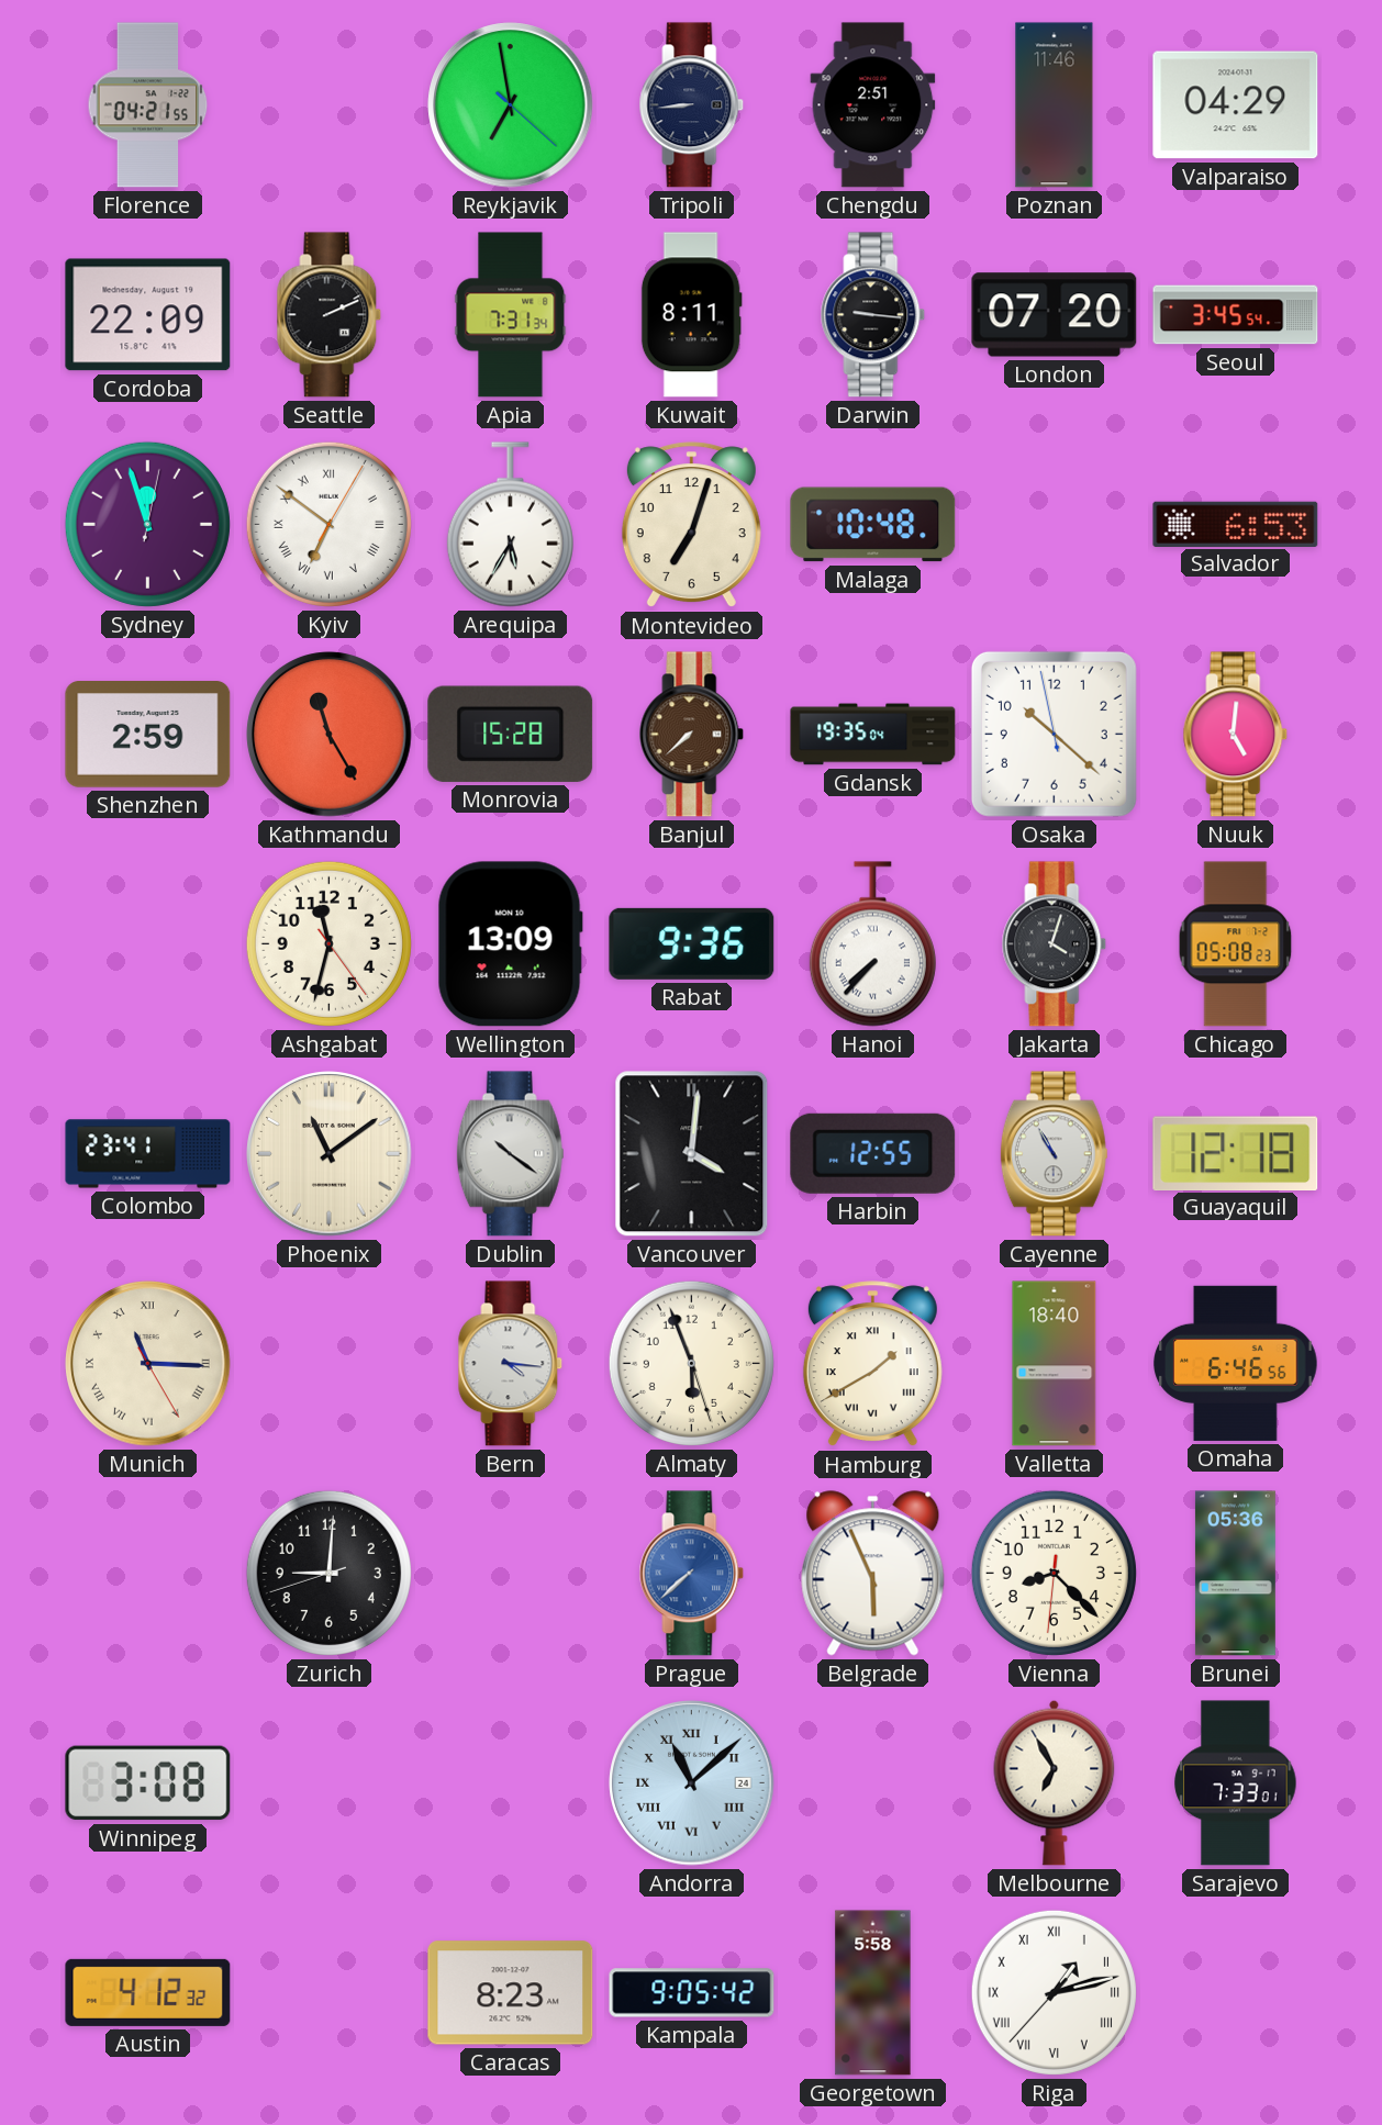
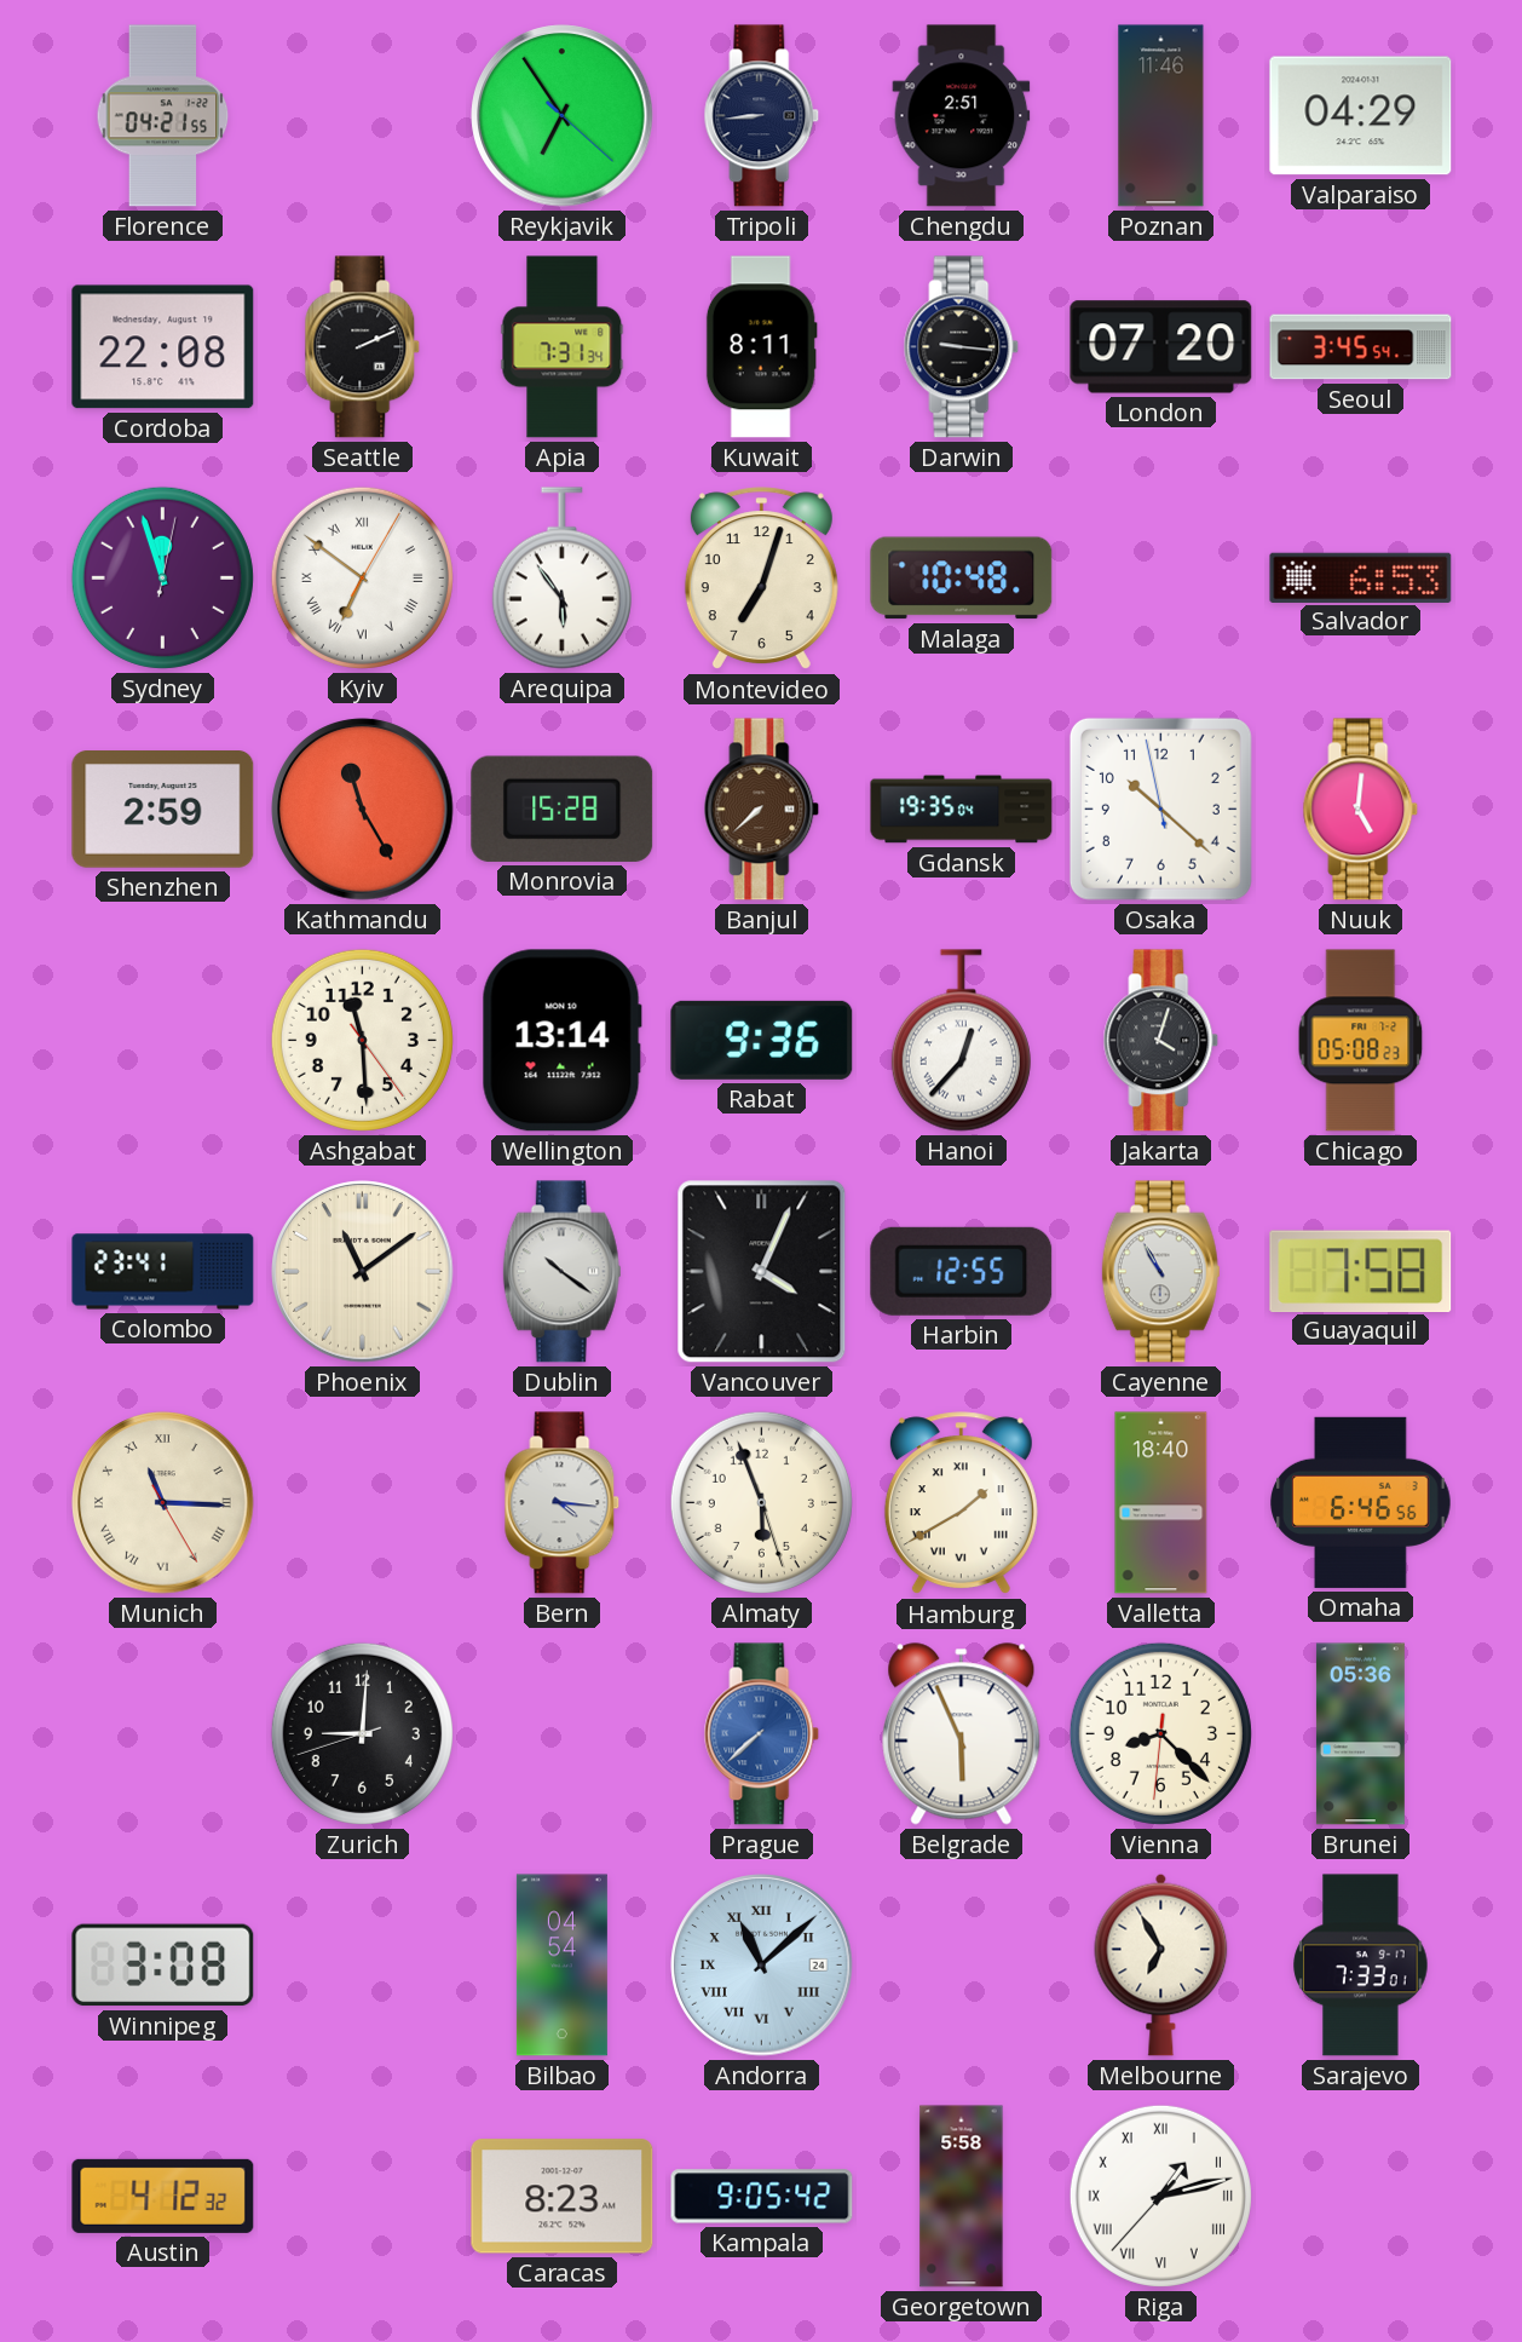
Reykjavik: 6:58 -> 6:54
Cordoba: 22:09 -> 22:08
Arequipa: 5:35 -> 5:54
Ashgabat: 11:32 -> 11:29
Wellington: 13:09 -> 13:14
Hanoi: 7:37 -> 12:37
Vancouver: 4:01 -> 4:04
Guayaquil: 12:18 -> 7:58
Bilbao: none -> 04:54
